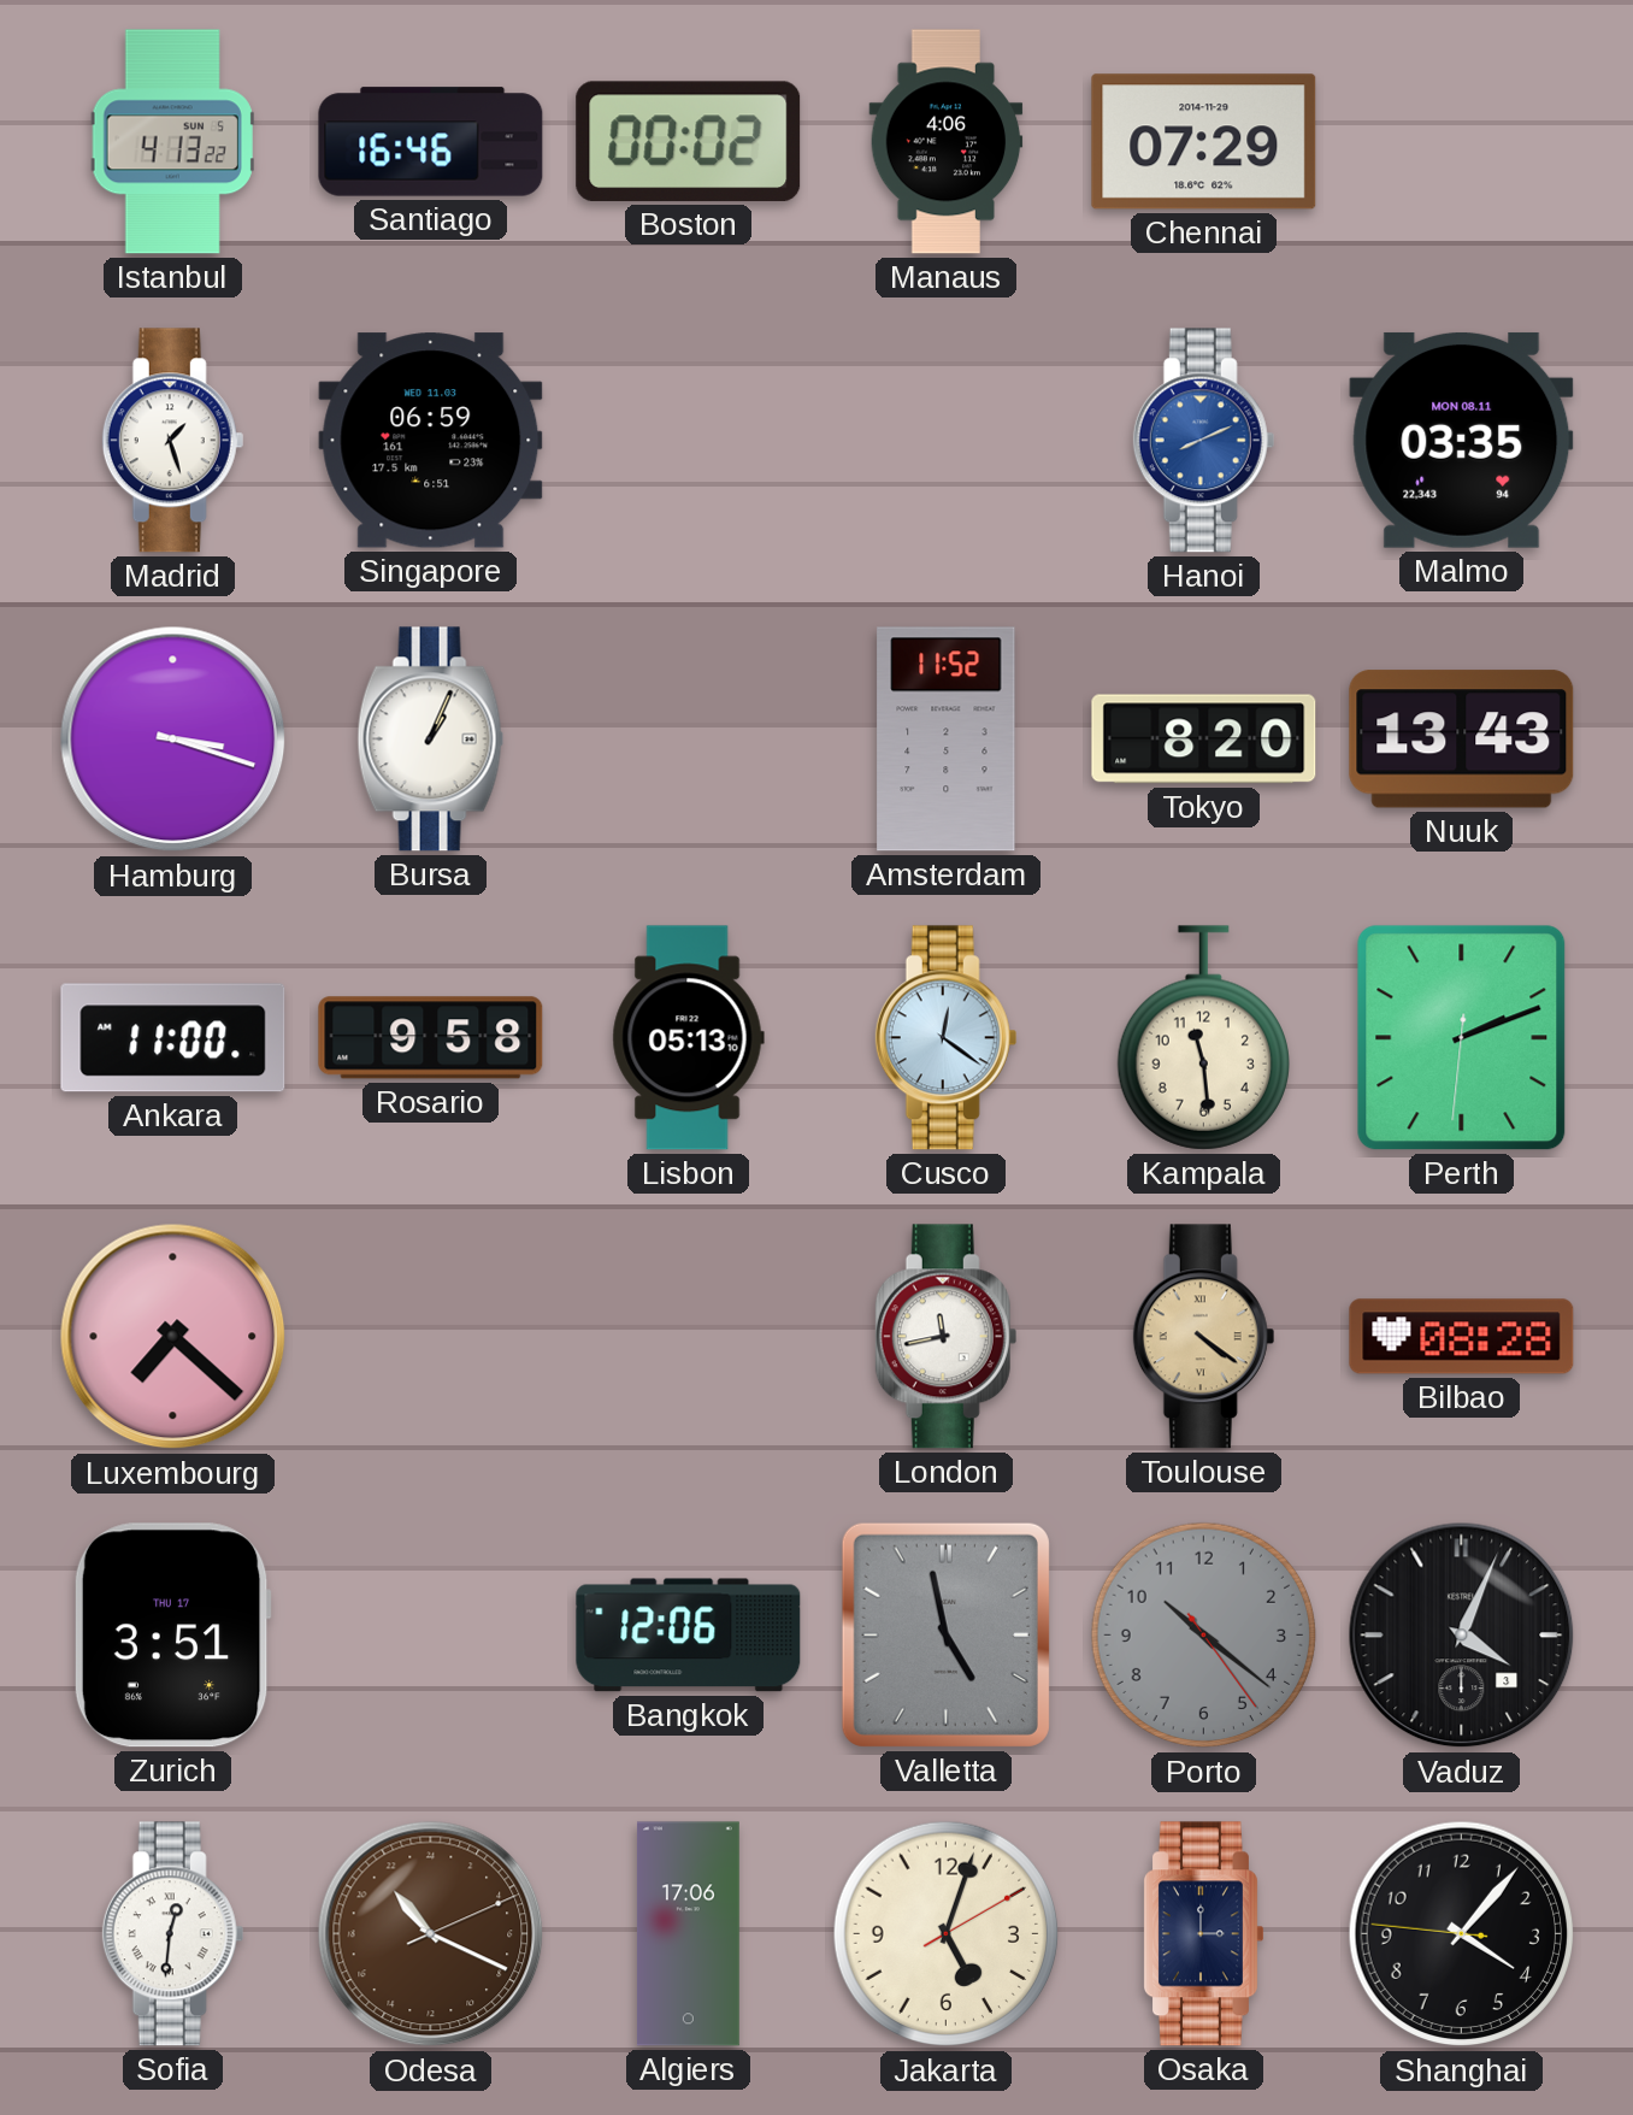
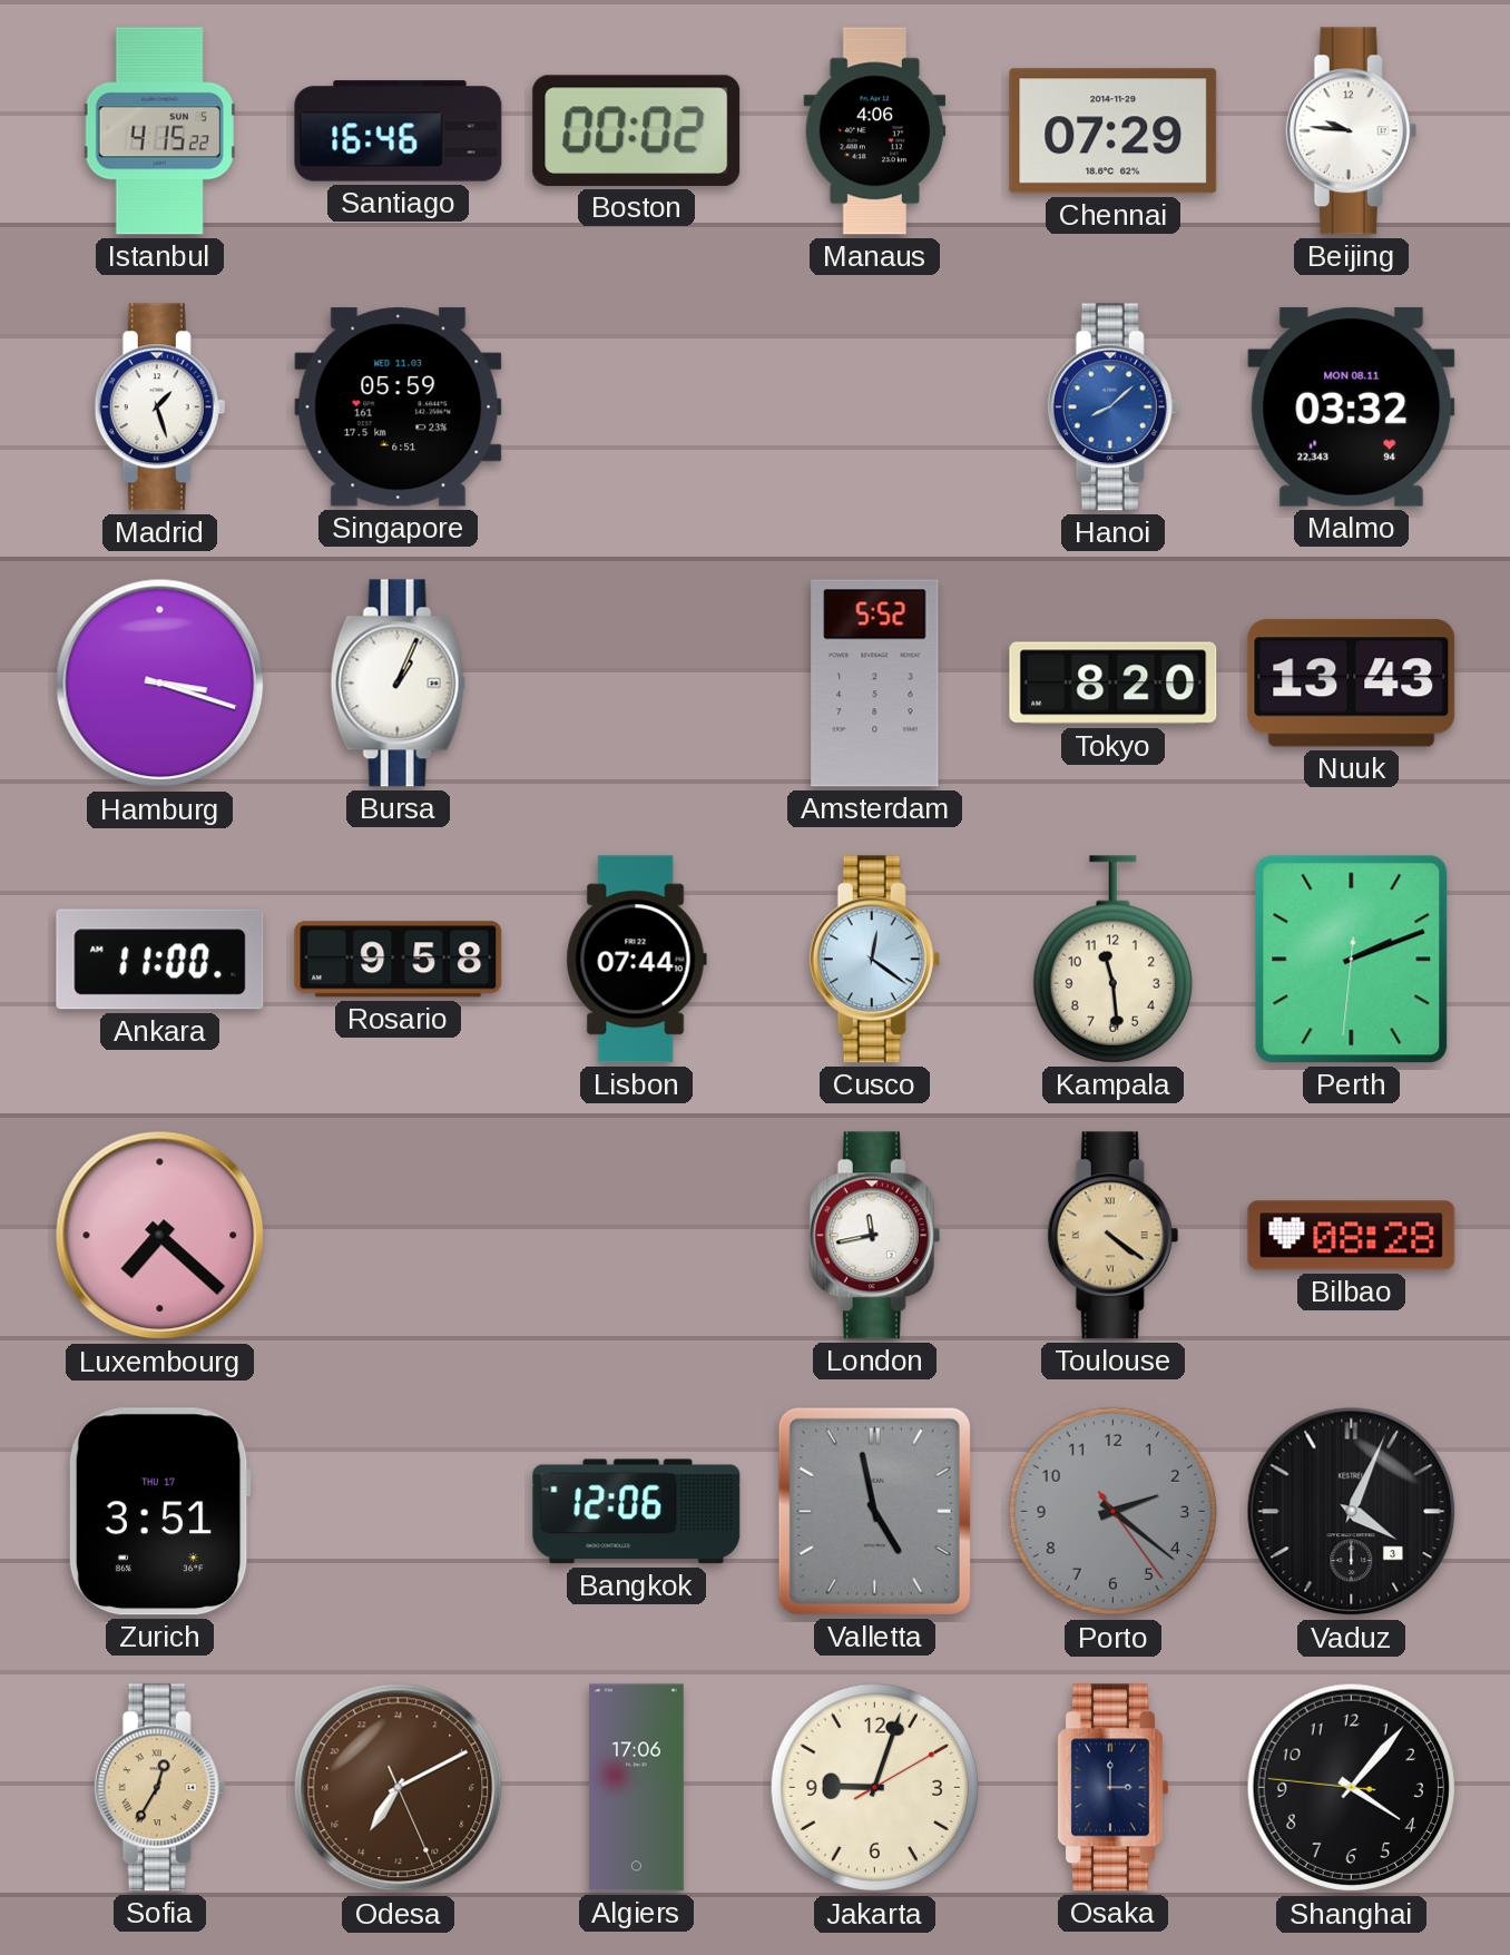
Istanbul: 4:13 -> 4:15
Beijing: none -> 9:46
Singapore: 06:59 -> 05:59
Hanoi: 8:11 -> 8:08
Malmo: 03:35 -> 03:32
Amsterdam: 11:52 -> 5:52
Lisbon: 05:13 -> 07:44
Porto: 10:21 -> 2:21
Sofia: 12:31 -> 12:35
Sofia dial: white -> champagne
Odesa: 21:19 -> 14:10
Jakarta: 5:03 -> 9:03
